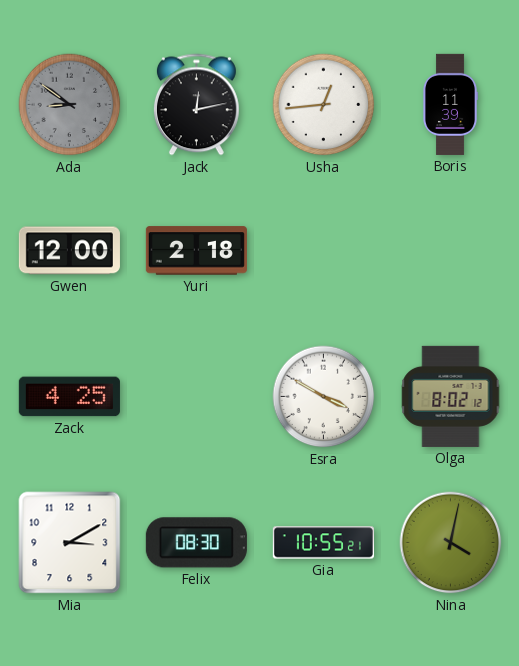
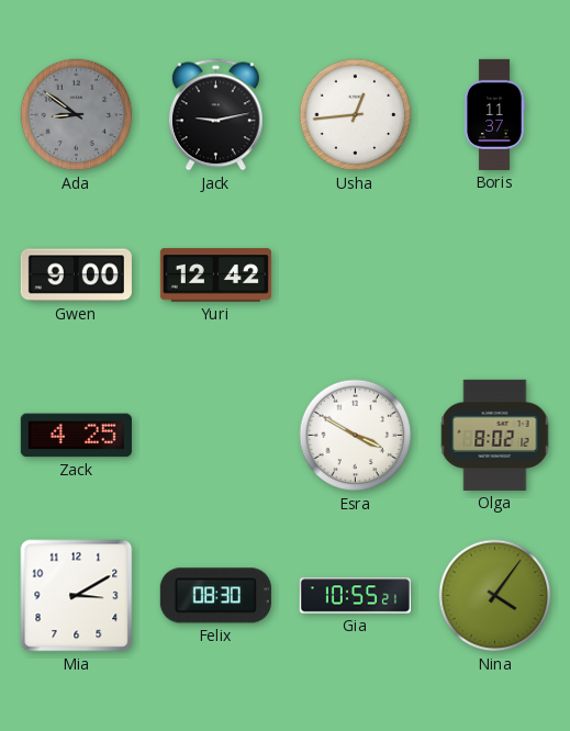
Jack: 12:13 -> 9:13
Boris: 11:39 -> 11:37
Gwen: 12:00 -> 9:00
Yuri: 2:18 -> 12:42
Nina: 4:02 -> 4:06
